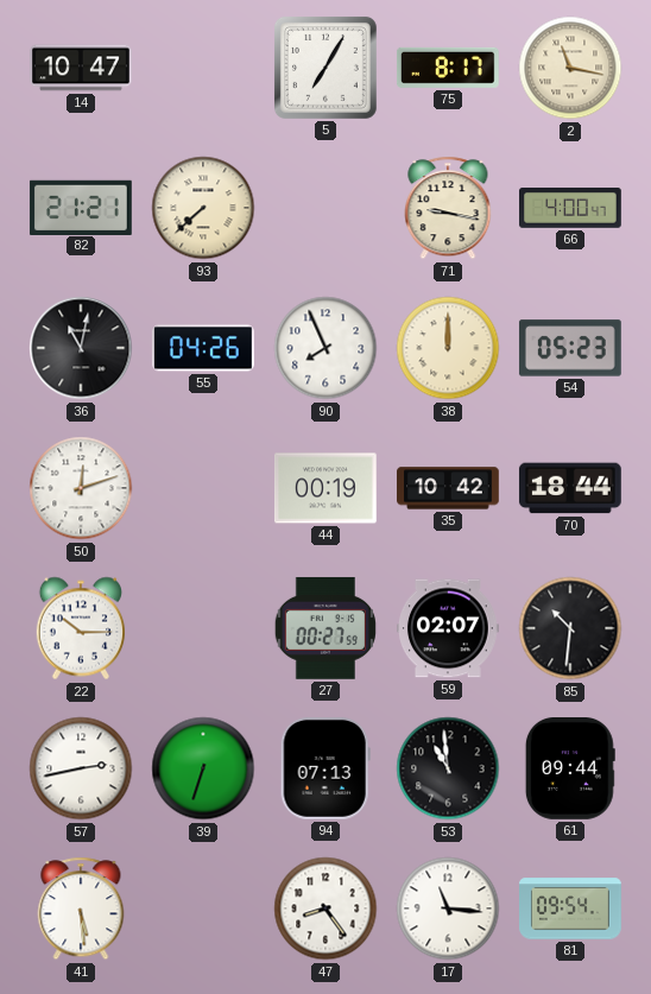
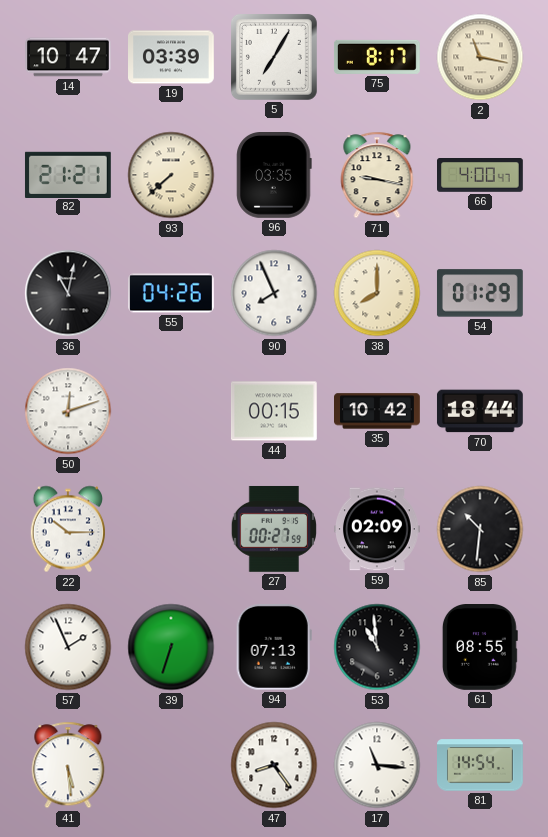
19: none -> 03:39
96: none -> 03:35
38: 12:00 -> 8:00
54: 05:23 -> 01:29
44: 00:19 -> 00:15
59: 02:07 -> 02:09
57: 2:43 -> 1:56
61: 09:44 -> 08:55
81: 09:54 -> 14:54
